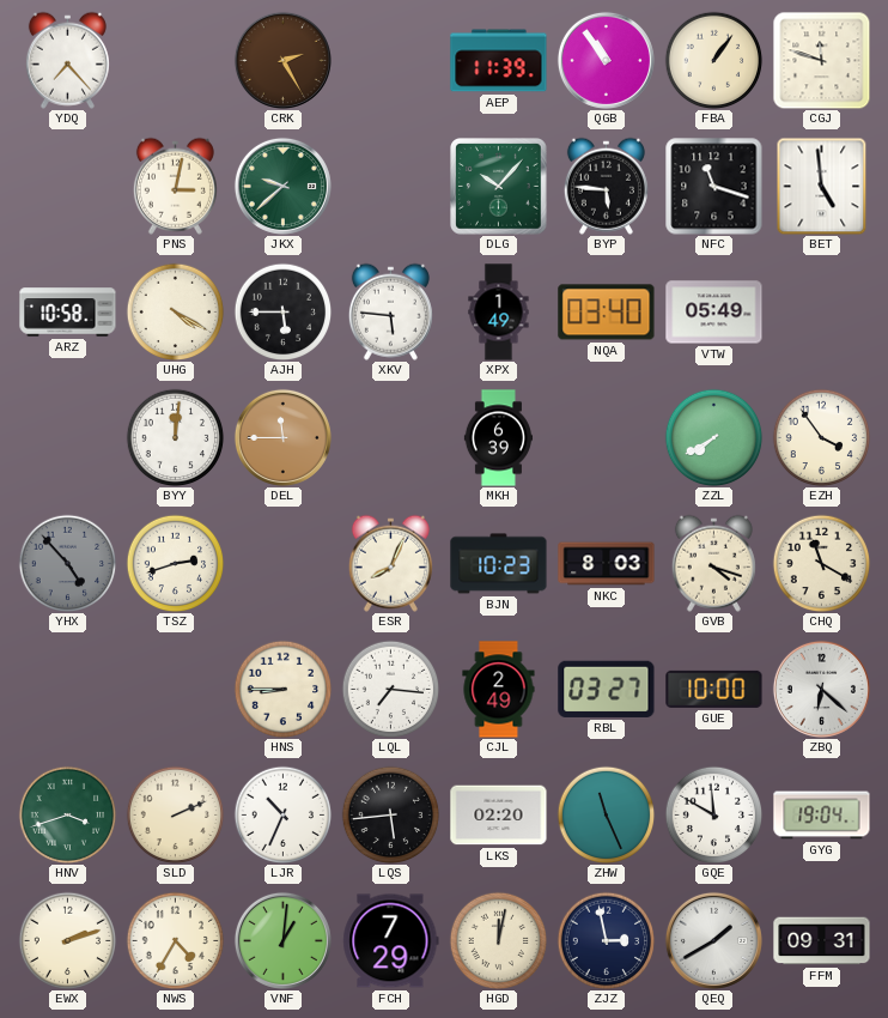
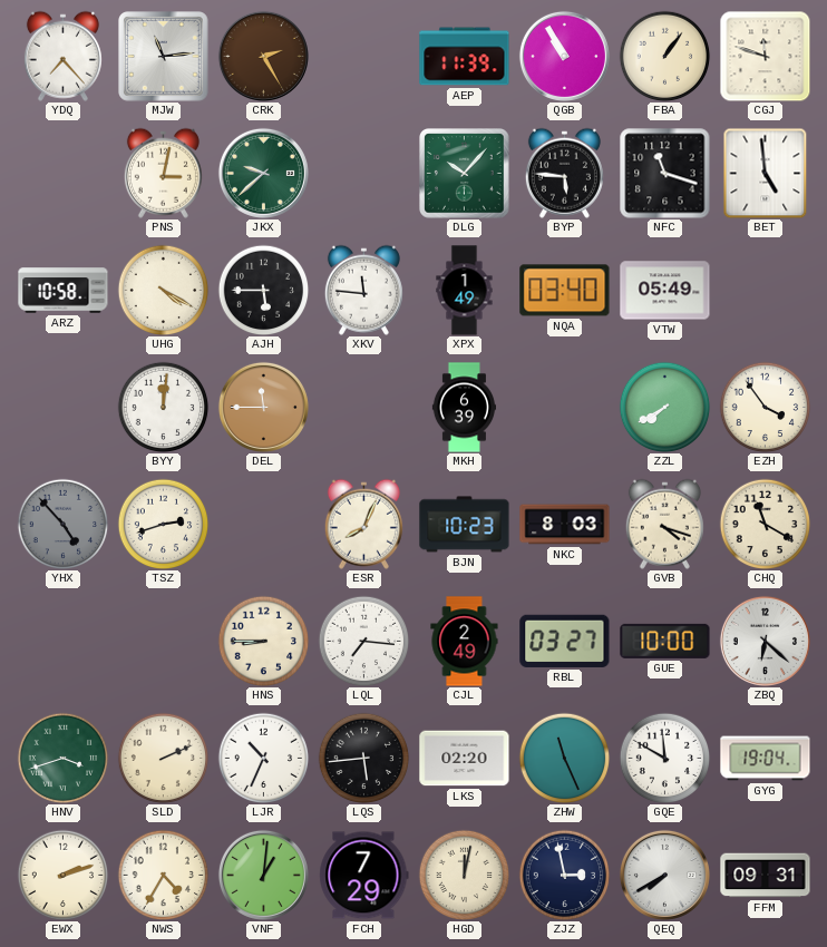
MJW: none -> 11:14
QGB: 10:54 -> 10:55
XKV: 5:46 -> 11:46
QEQ: 1:40 -> 7:40
